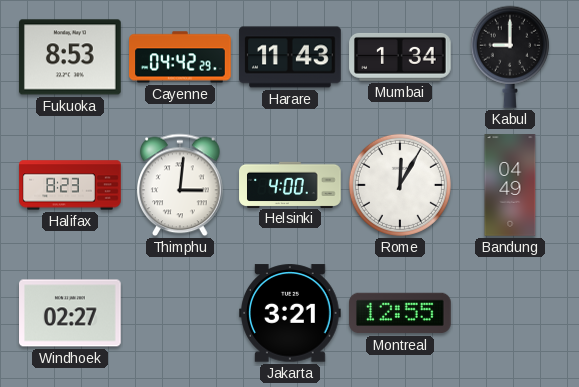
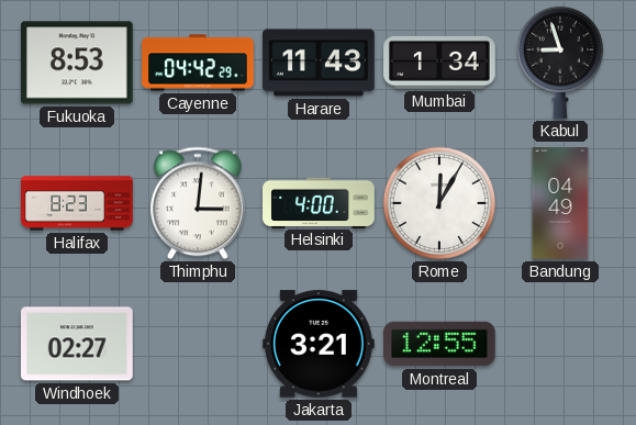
Kabul: 9:00 -> 8:57
